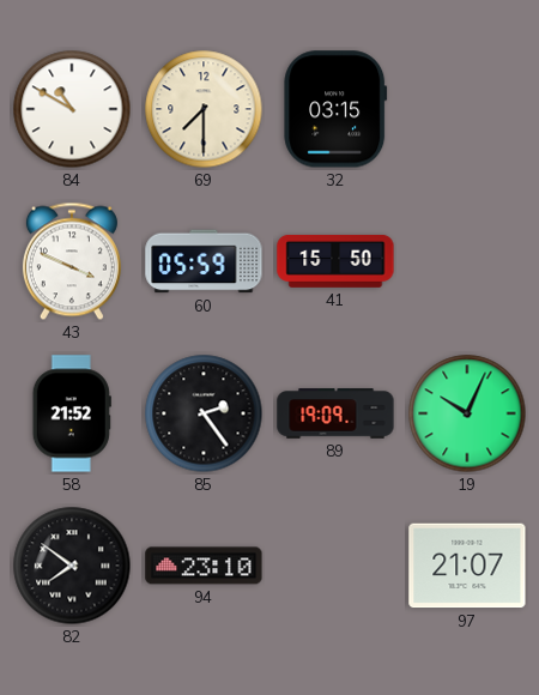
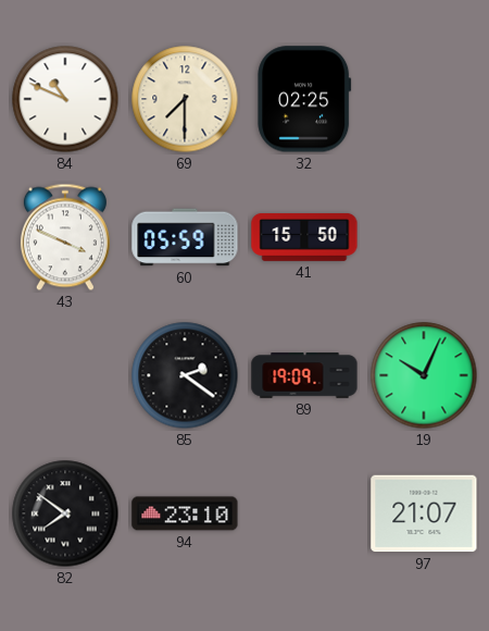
84: 10:50 -> 10:49
32: 03:15 -> 02:25
58: 21:52 -> none
85: 2:24 -> 2:21
